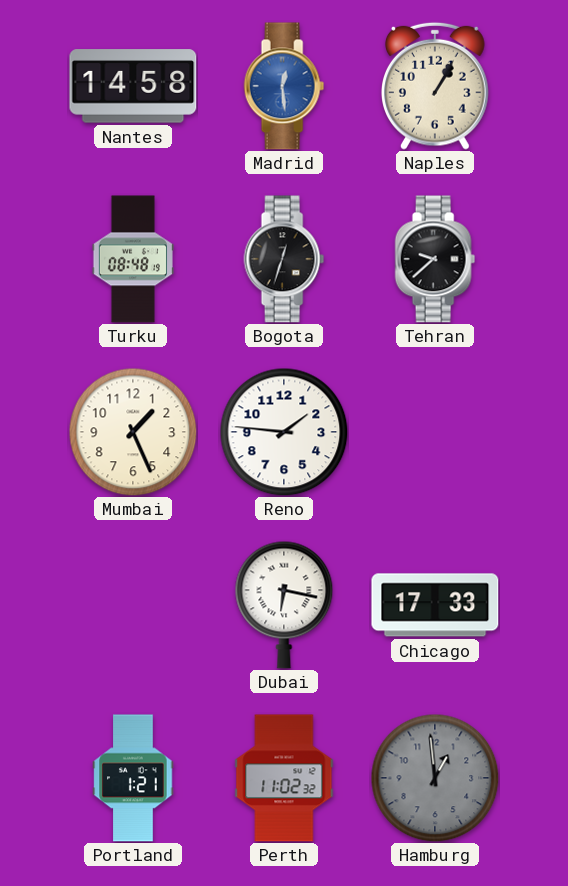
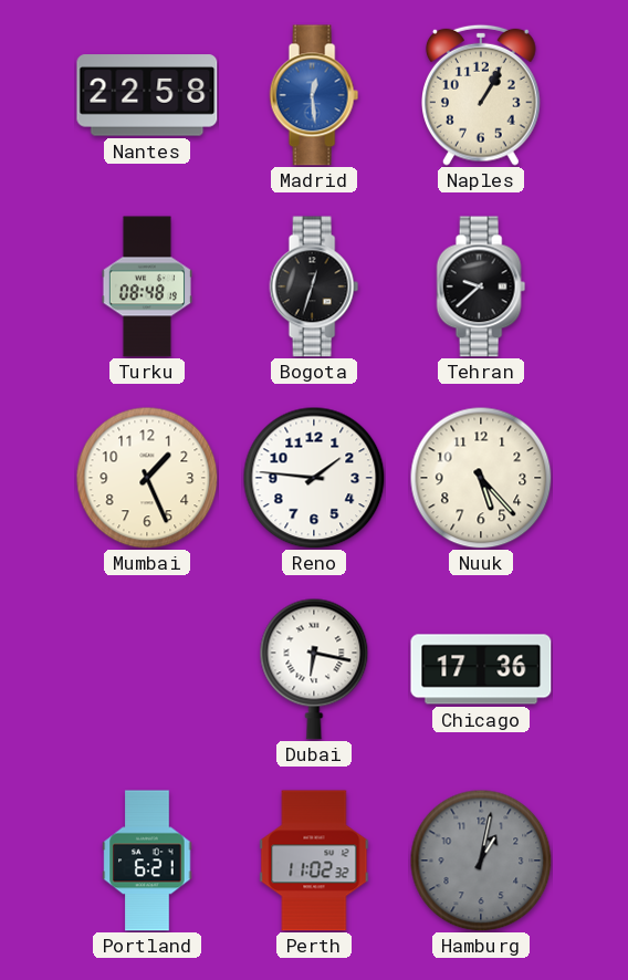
Nantes: 14:58 -> 22:58
Nuuk: none -> 5:23
Chicago: 17:33 -> 17:36
Portland: 1:21 -> 6:21
Hamburg: 12:59 -> 1:02
